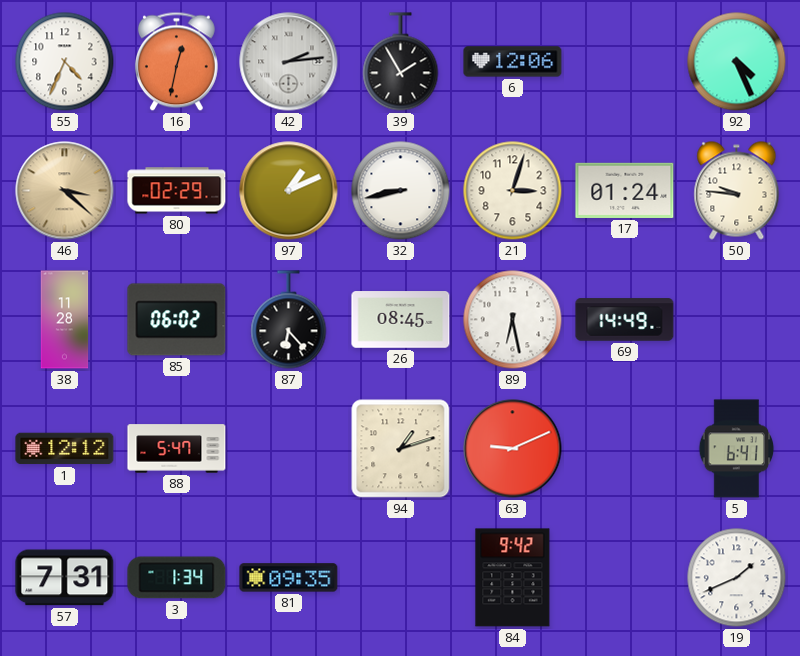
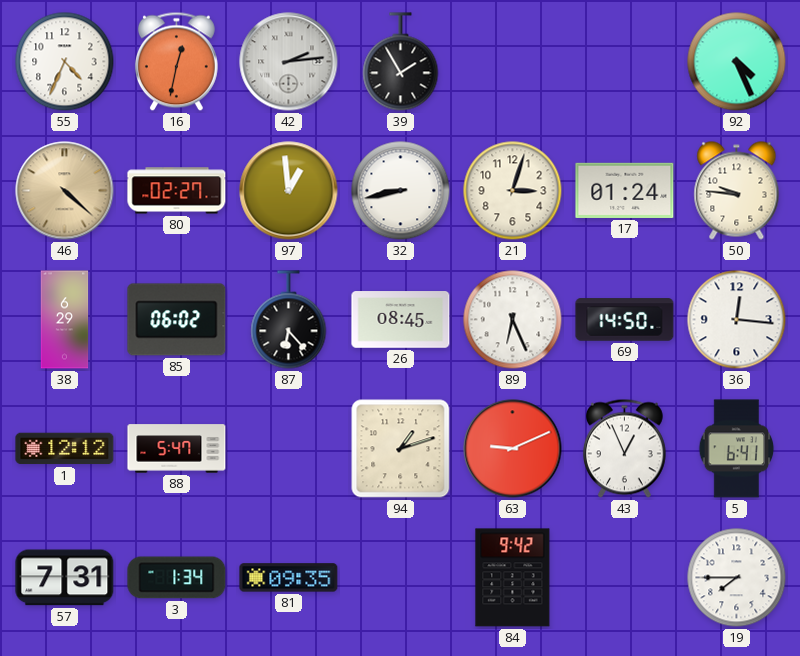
6: 12:06 -> none
46: 3:22 -> 4:22
80: 02:29 -> 02:27
97: 1:11 -> 12:59
38: 11:28 -> 6:29
89: 6:28 -> 6:26
69: 14:49 -> 14:50
36: none -> 12:16
43: none -> 12:56
19: 1:41 -> 7:45
